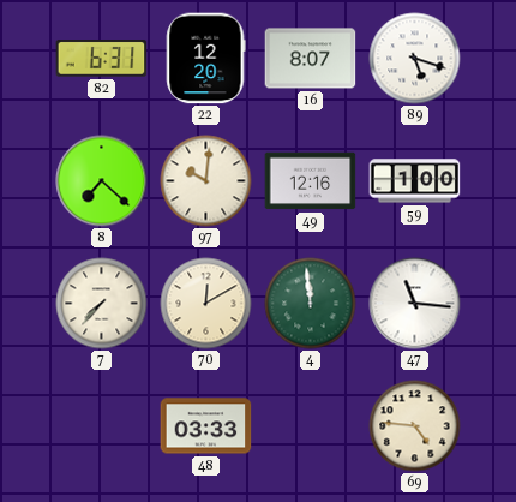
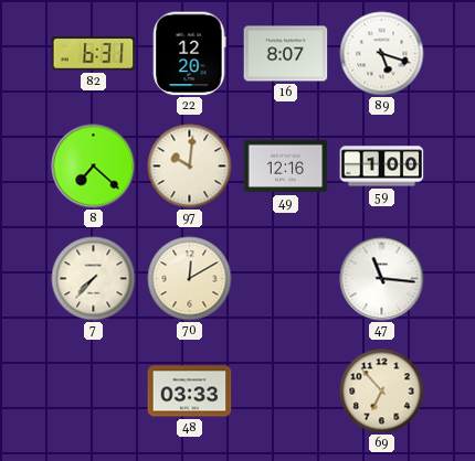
4: 11:59 -> none
69: 4:46 -> 6:53
